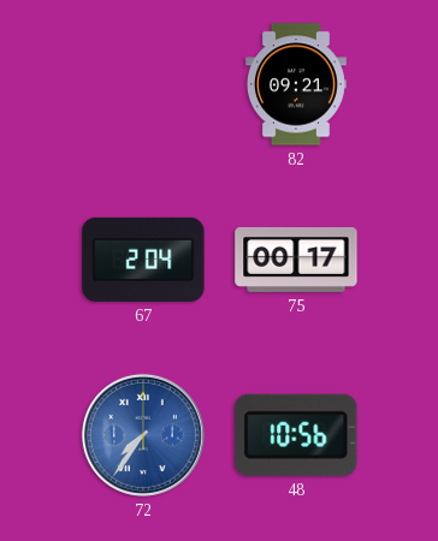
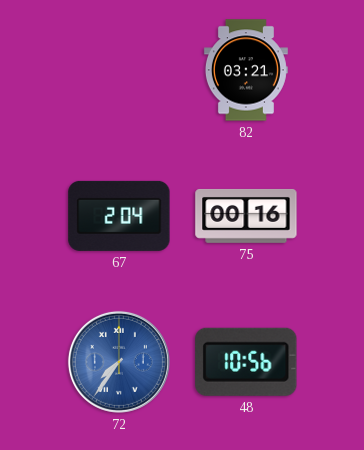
82: 09:21 -> 03:21
75: 00:17 -> 00:16
